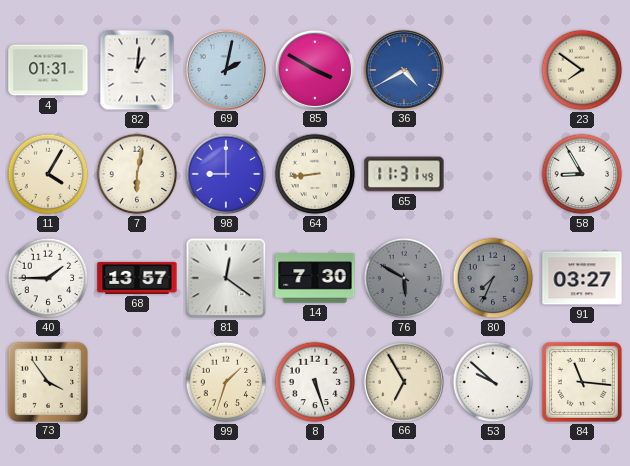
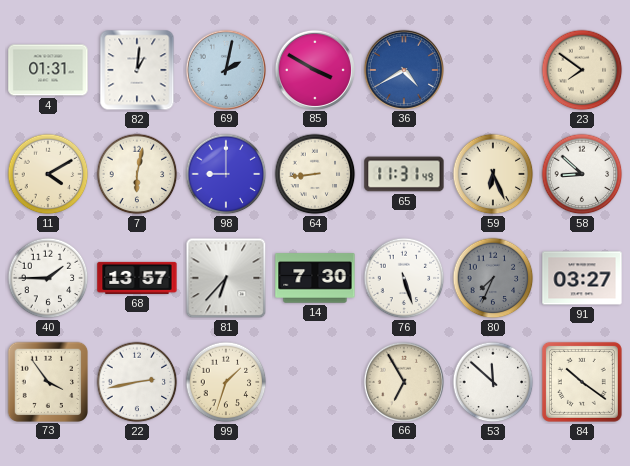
11: 4:05 -> 4:10
59: none -> 6:26
58: 8:55 -> 8:52
81: 12:21 -> 6:37
76: 5:50 -> 5:27
76 dial: grey -> white
22: none -> 2:43
8: 5:27 -> none
53: 9:52 -> 11:52
84: 11:16 -> 10:21
